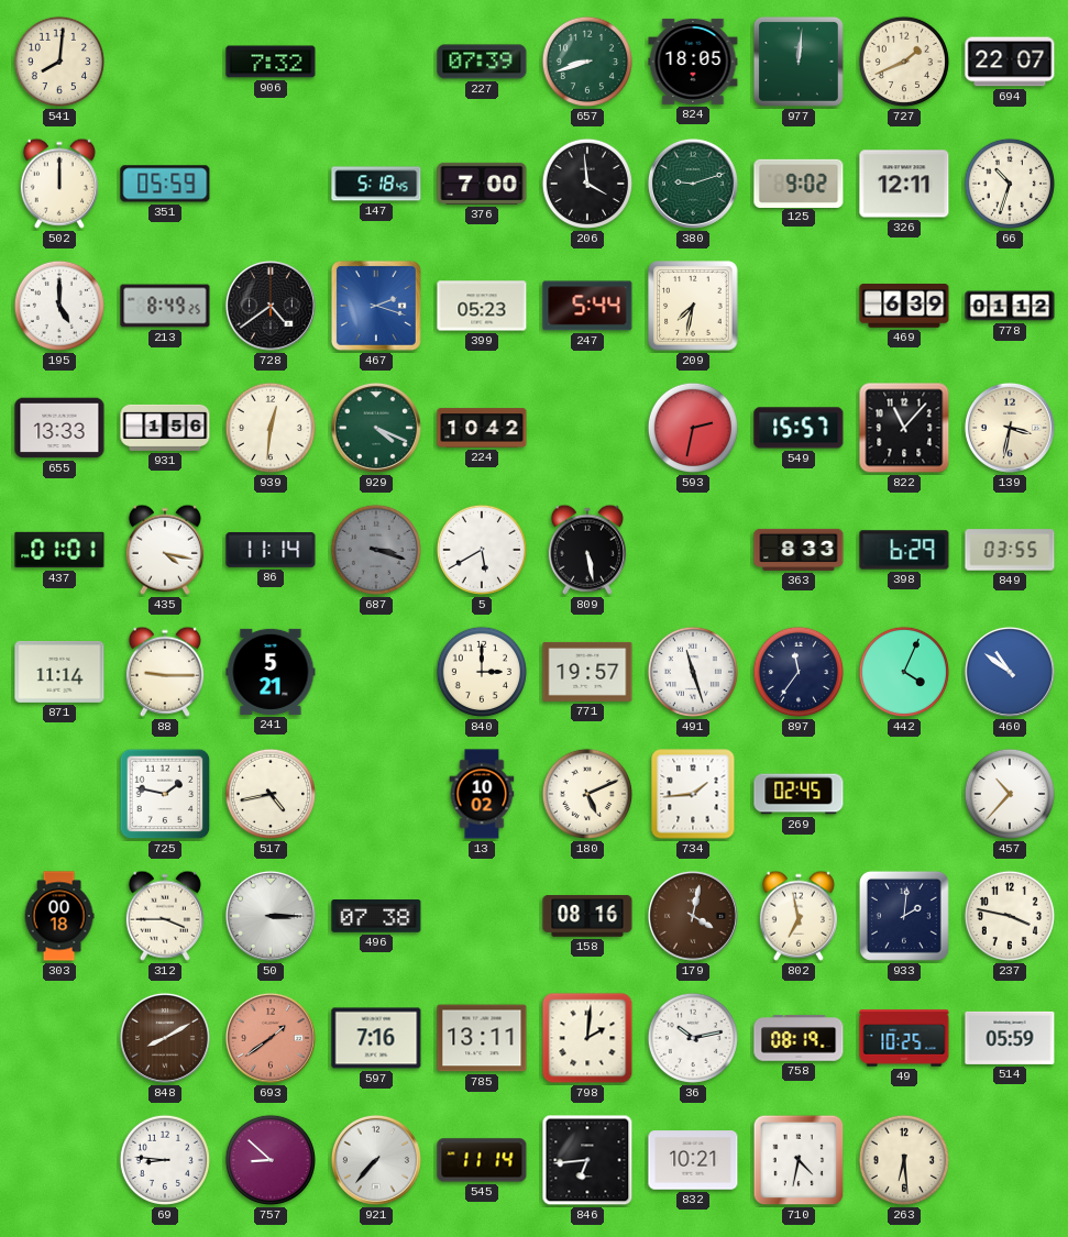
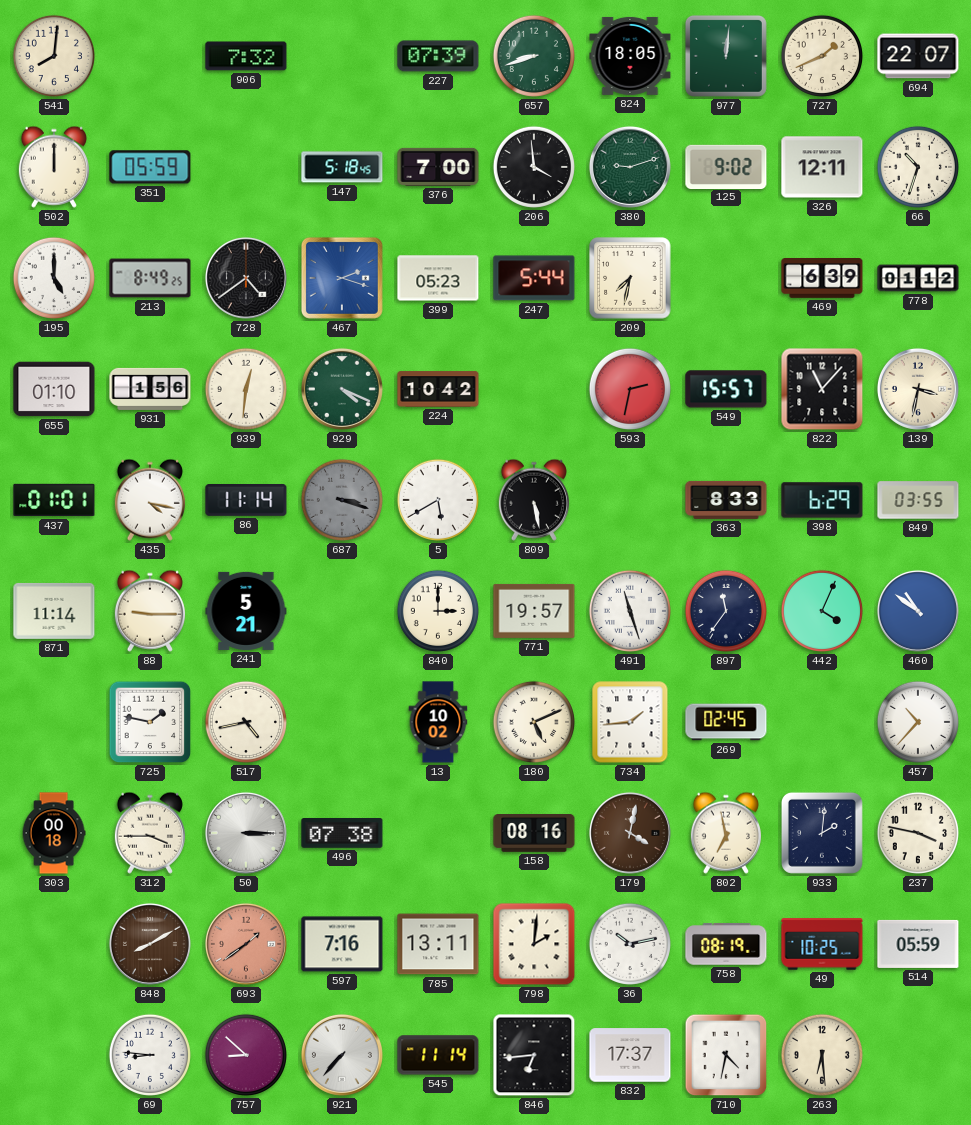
655: 13:33 -> 01:10
832: 10:21 -> 17:37
